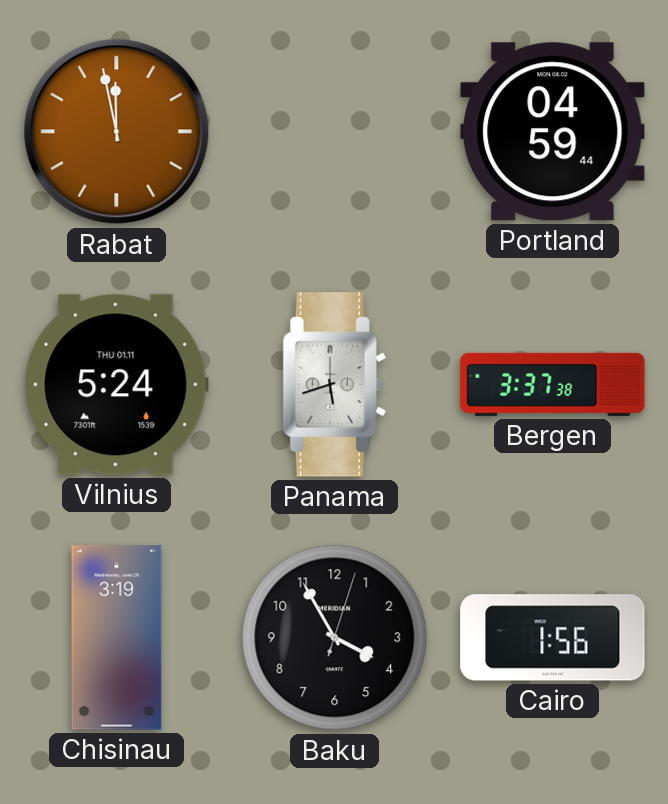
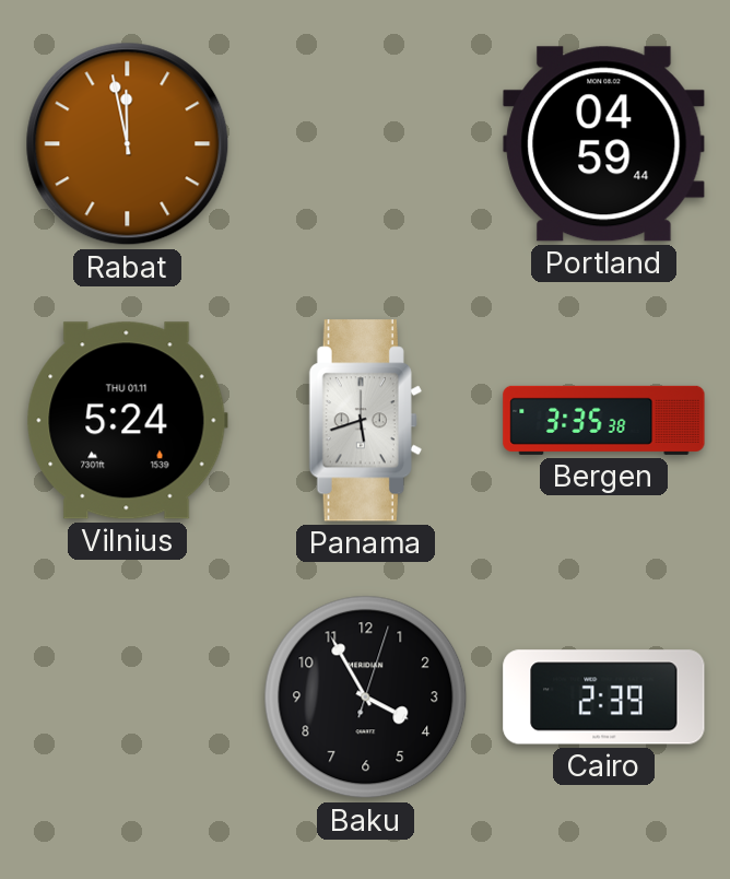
Bergen: 3:37 -> 3:35
Chisinau: 3:19 -> none
Cairo: 1:56 -> 2:39
